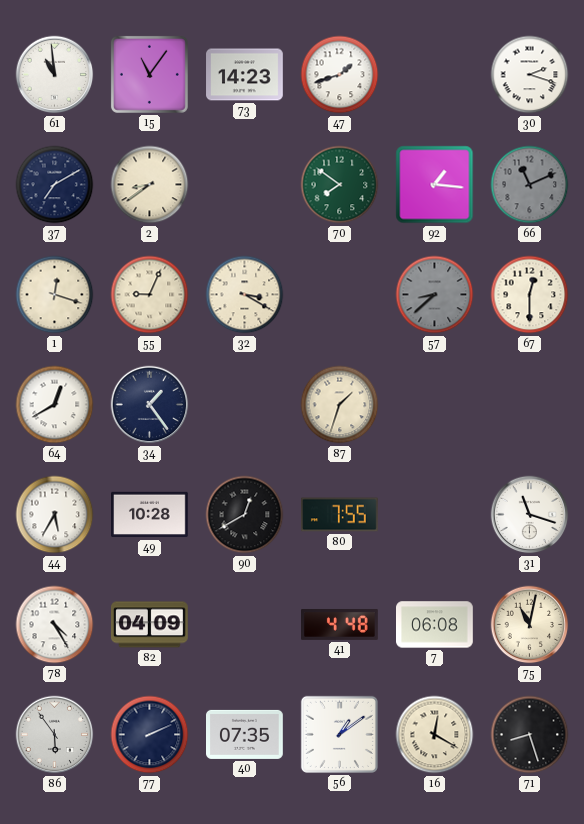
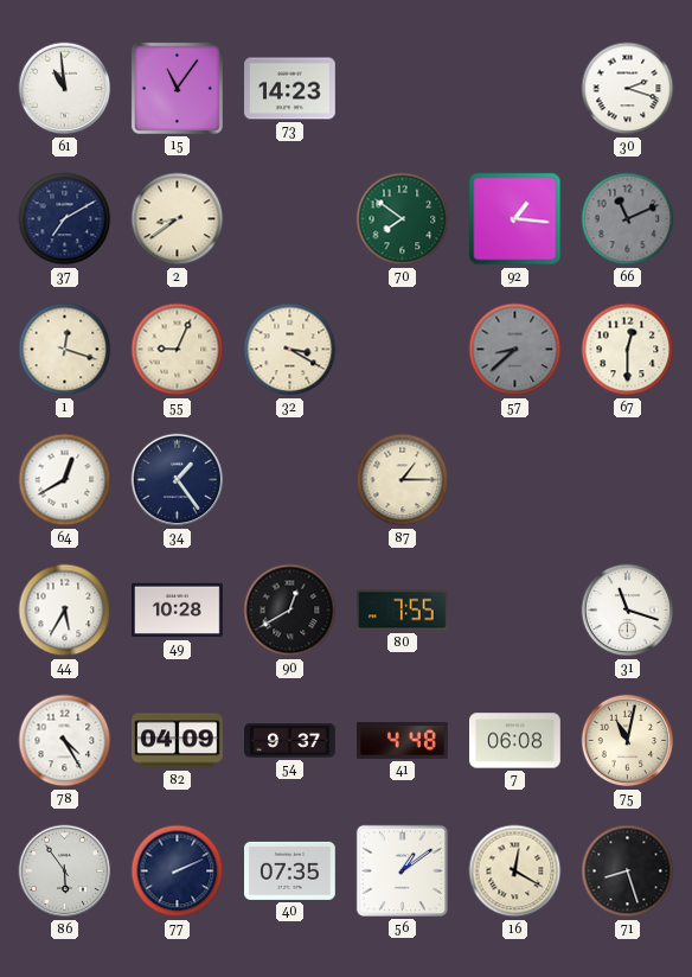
47: 1:42 -> none
87: 1:33 -> 1:15
54: none -> 9:37
